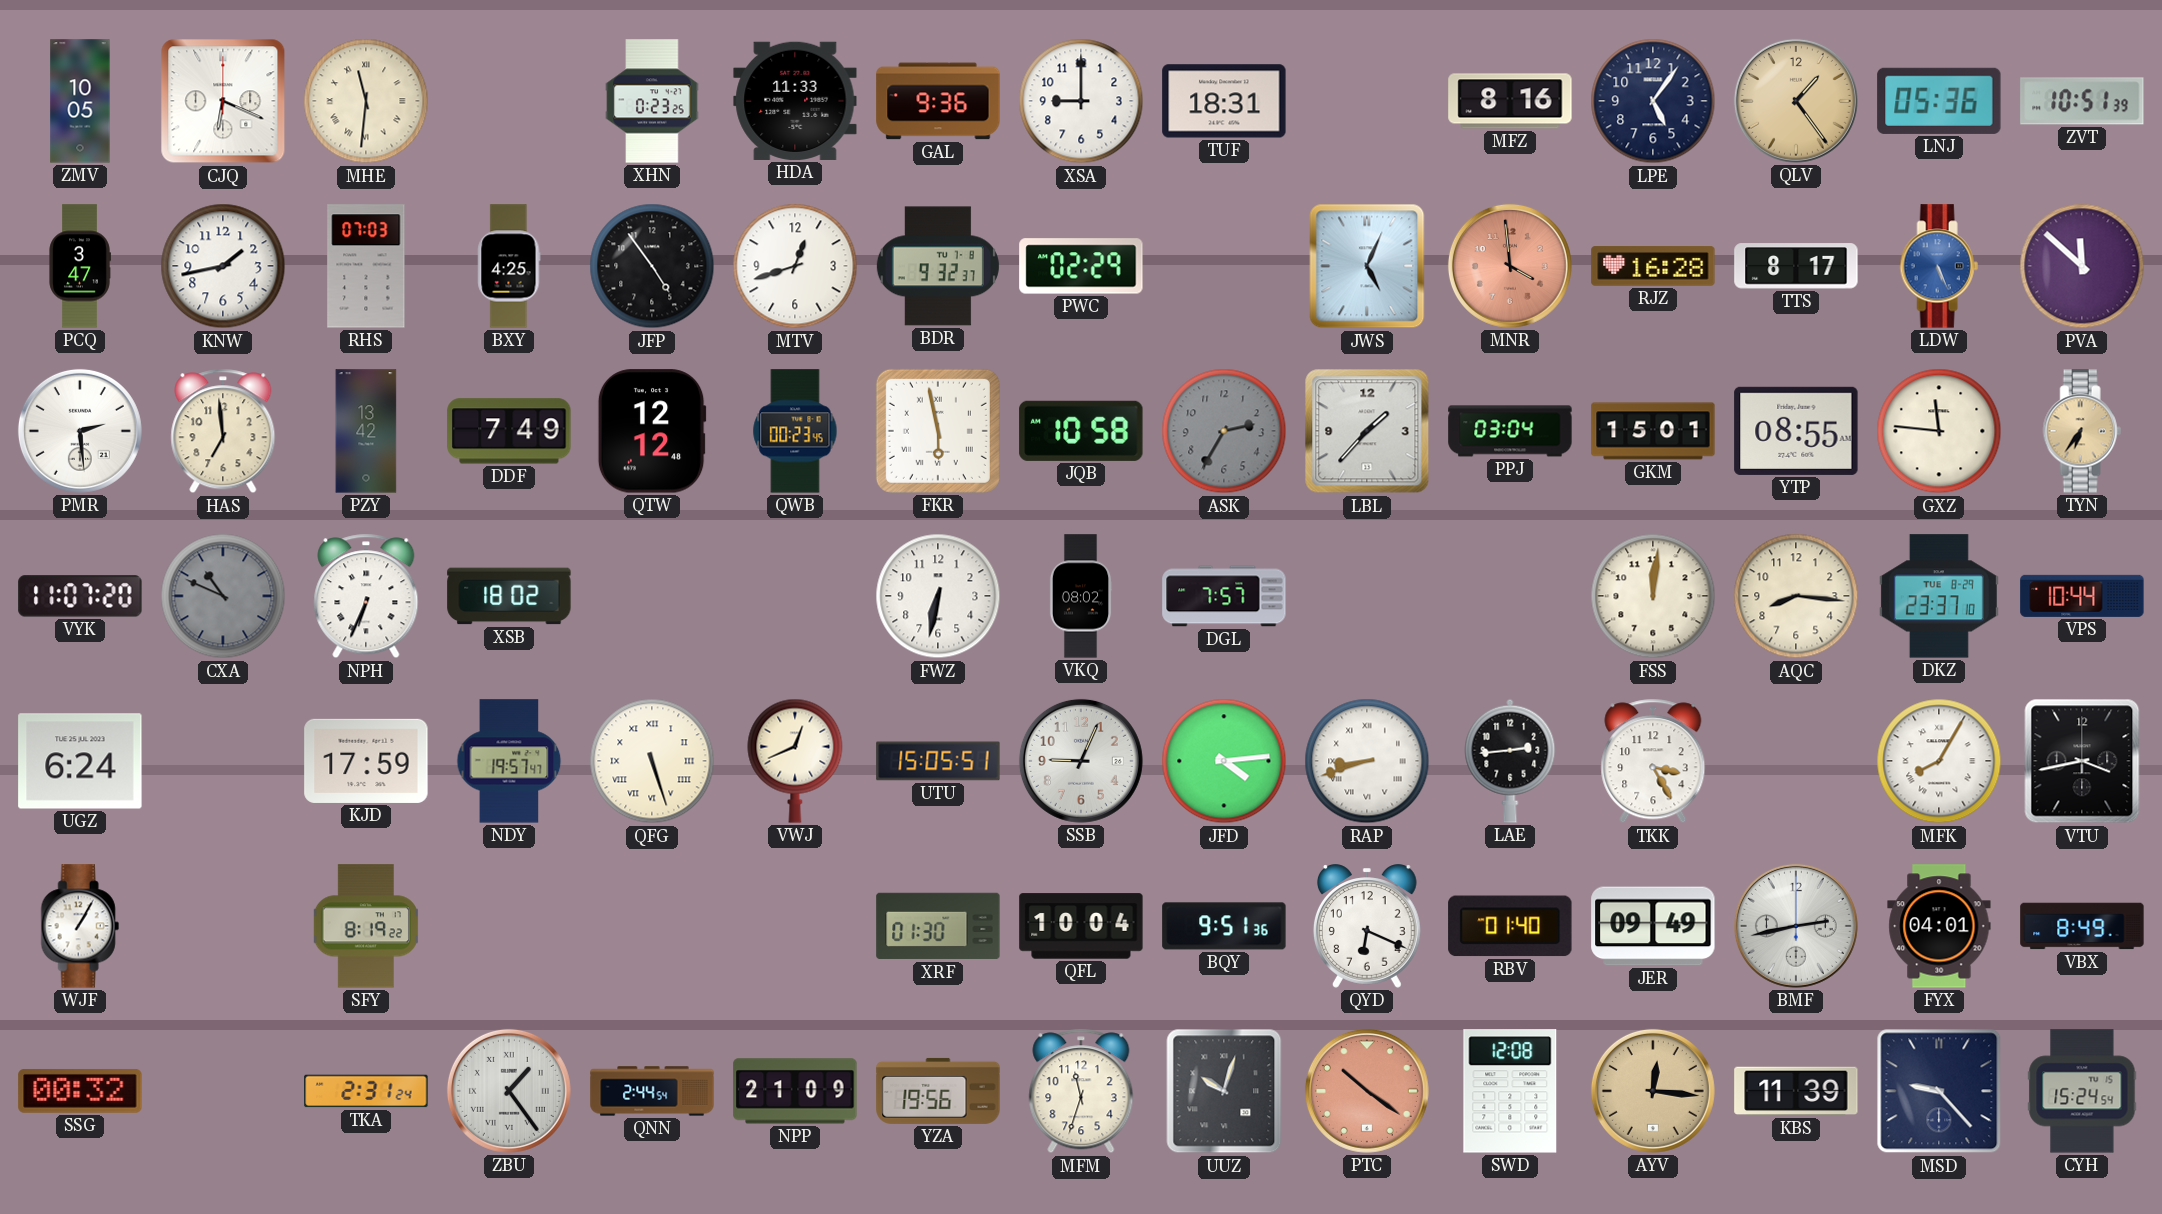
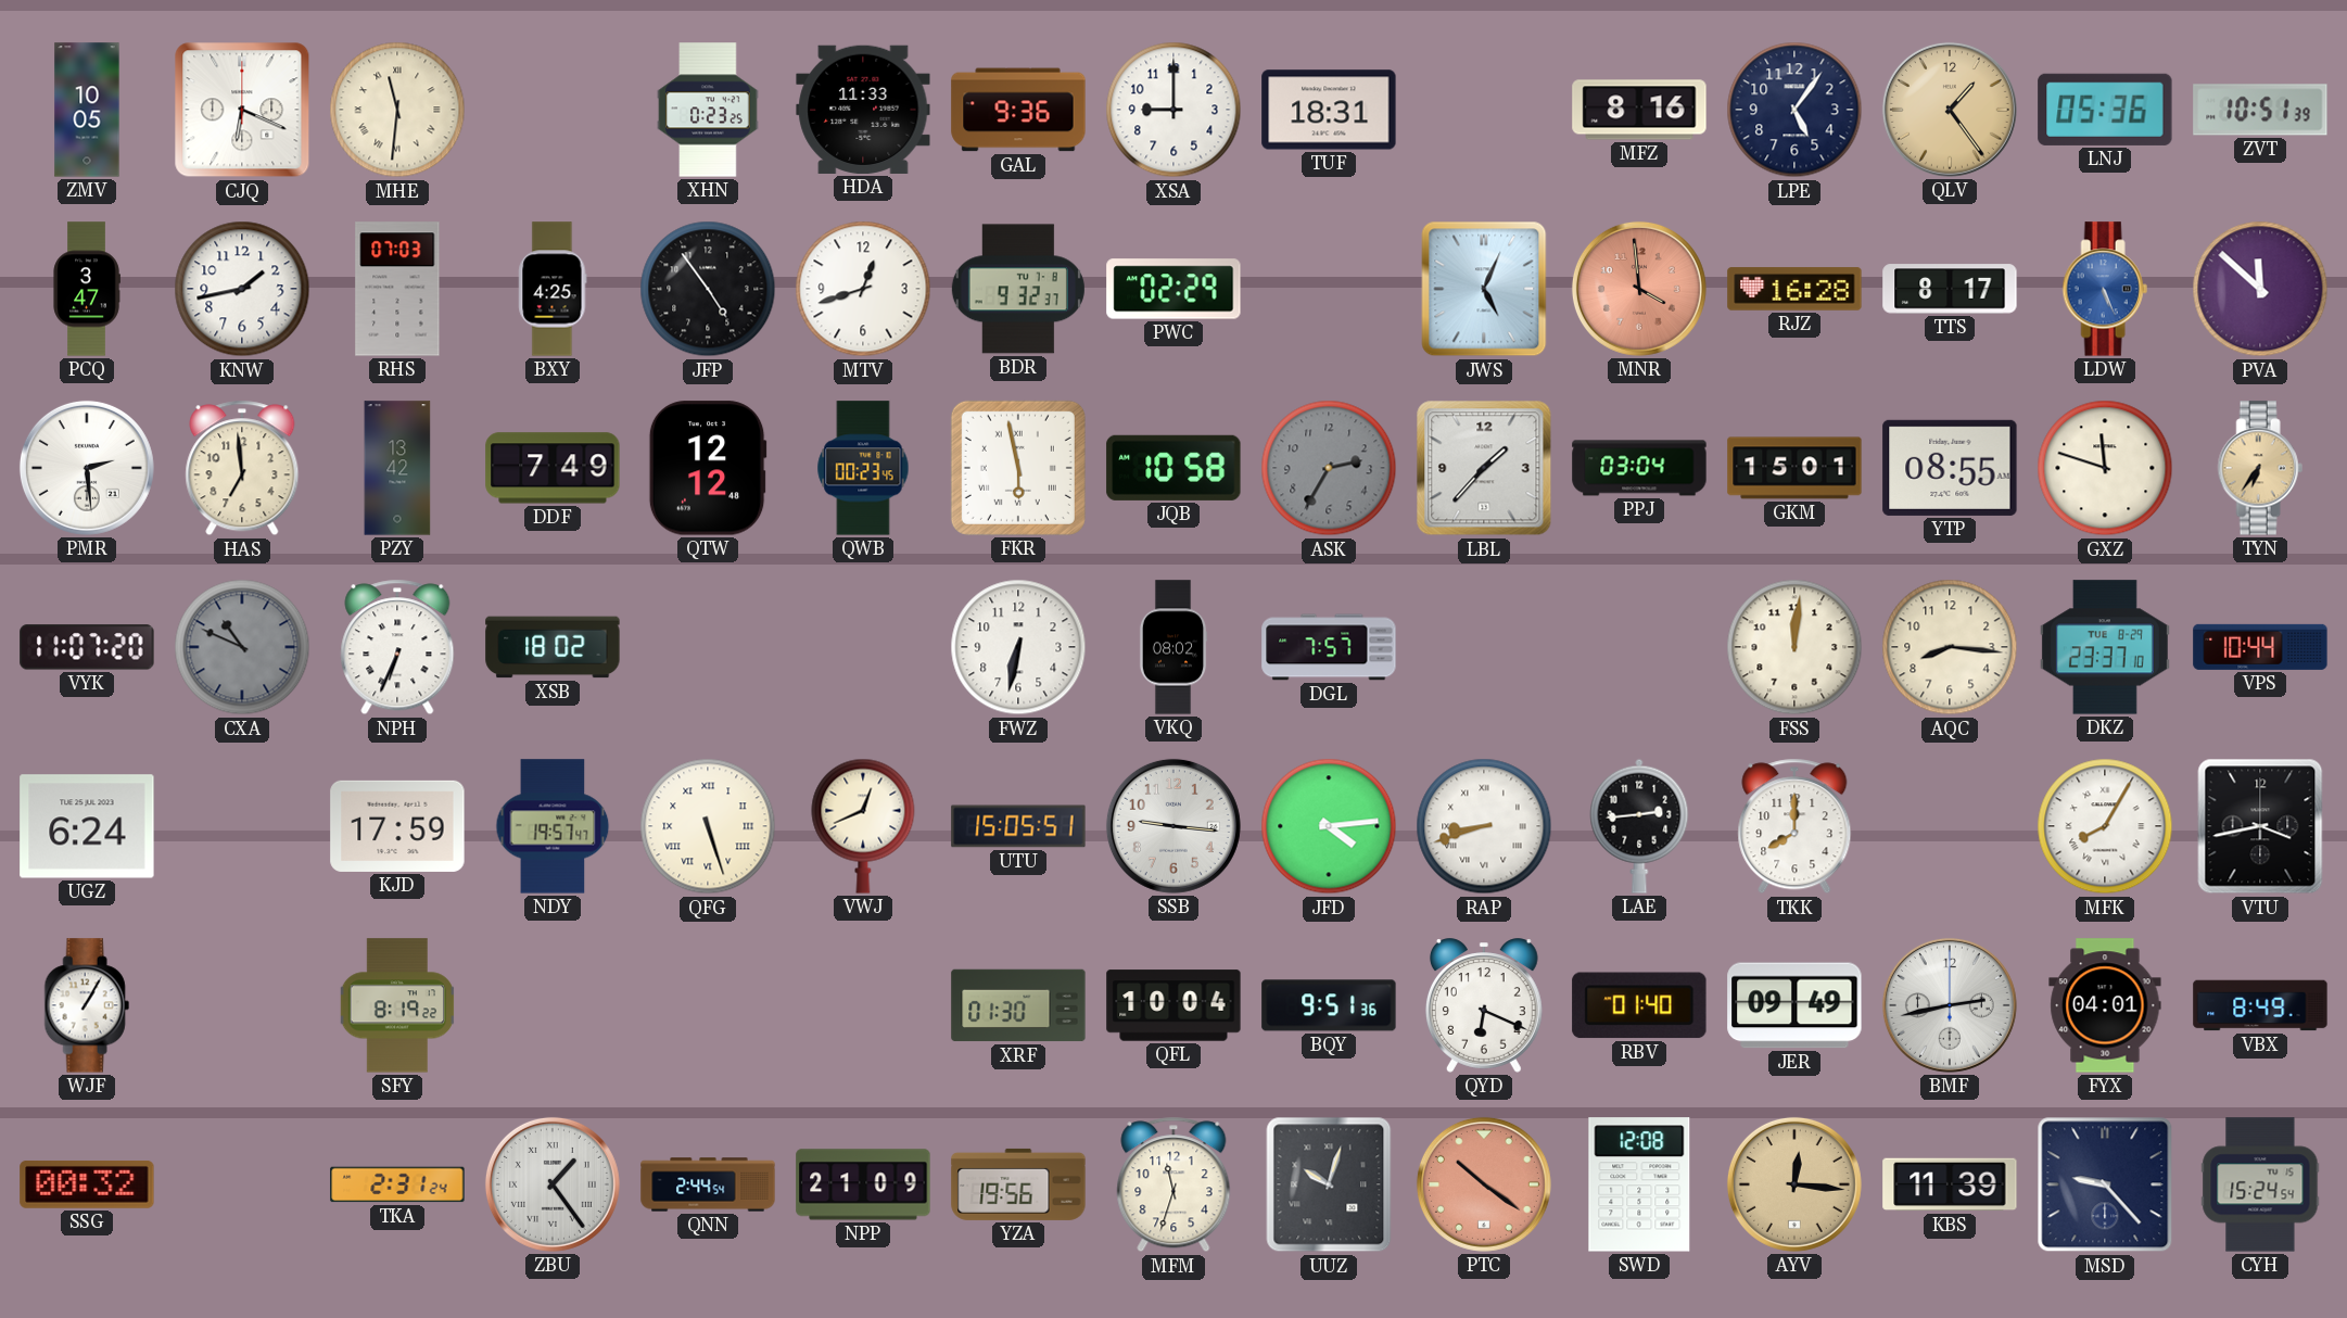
GXZ: 11:46 -> 11:48
SSB: 9:04 -> 9:16
TKK: 3:25 -> 8:00
